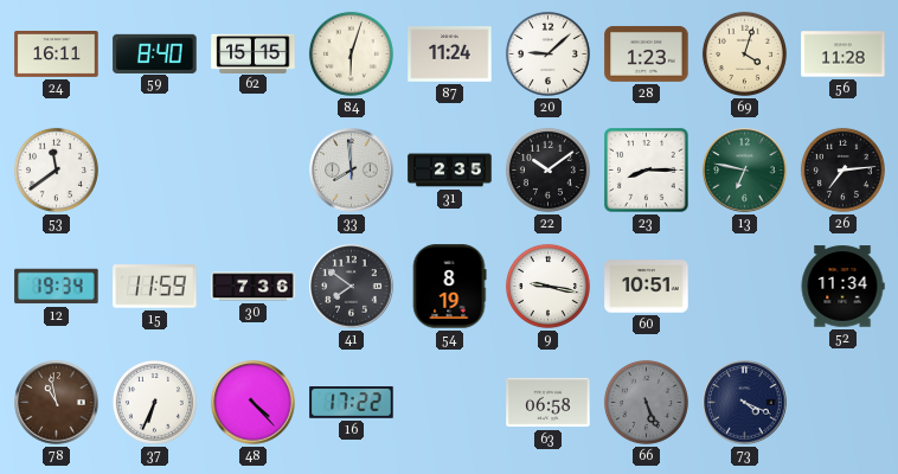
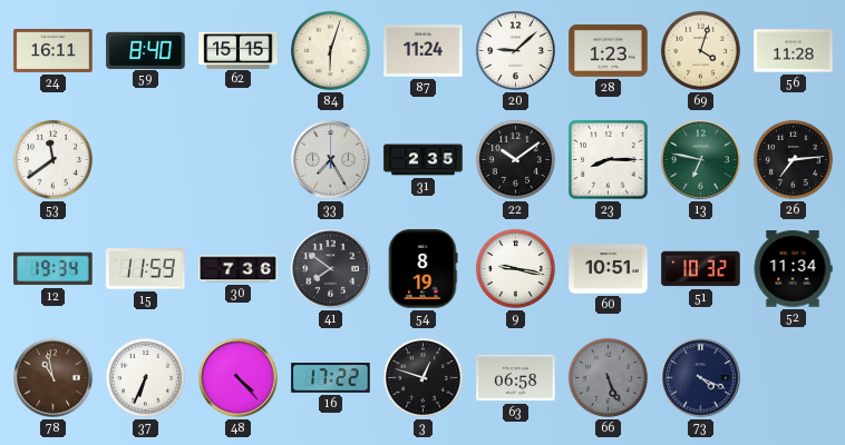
33: 7:59 -> 7:25
51: none -> 10:32
3: none -> 12:48
